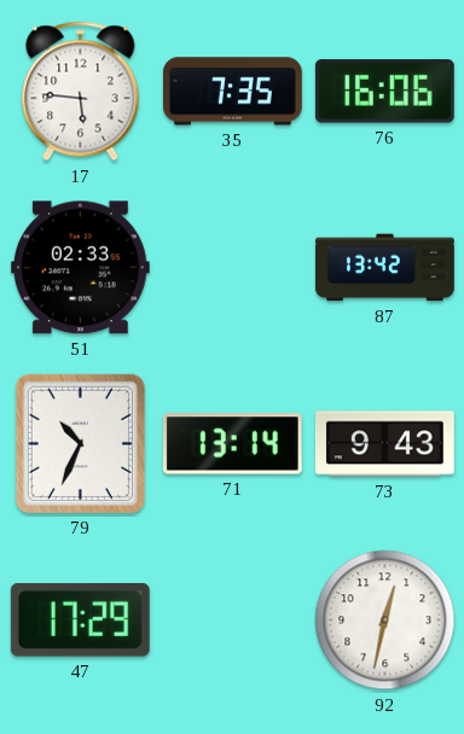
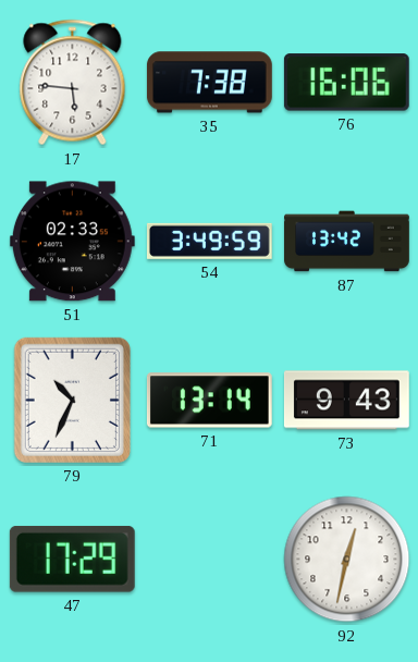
35: 7:35 -> 7:38
54: none -> 3:49
